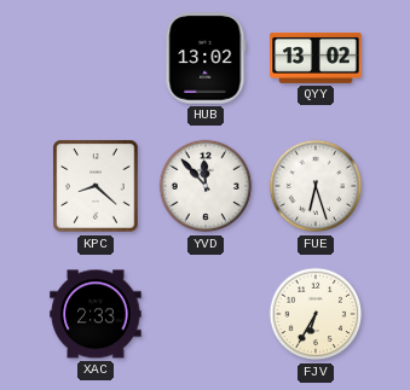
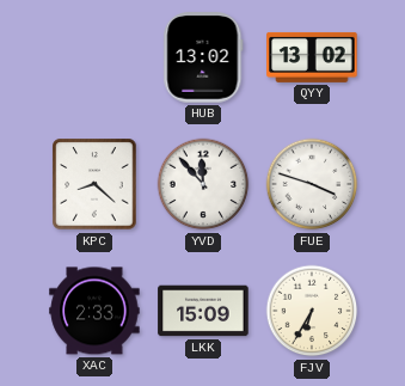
FUE: 6:27 -> 3:48
LKK: none -> 15:09
